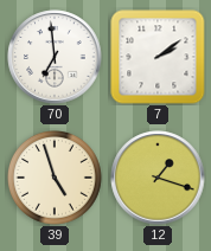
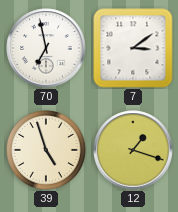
70: 6:59 -> 6:58
7: 2:09 -> 3:09
